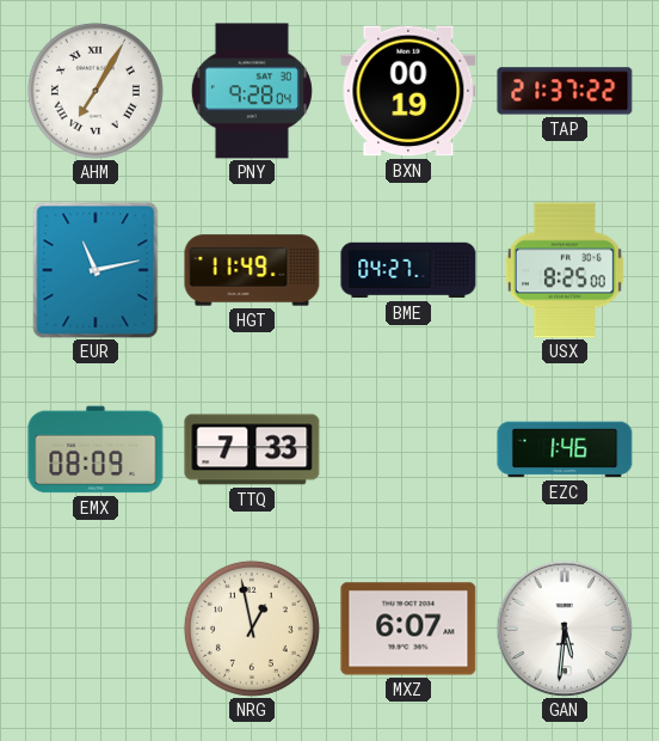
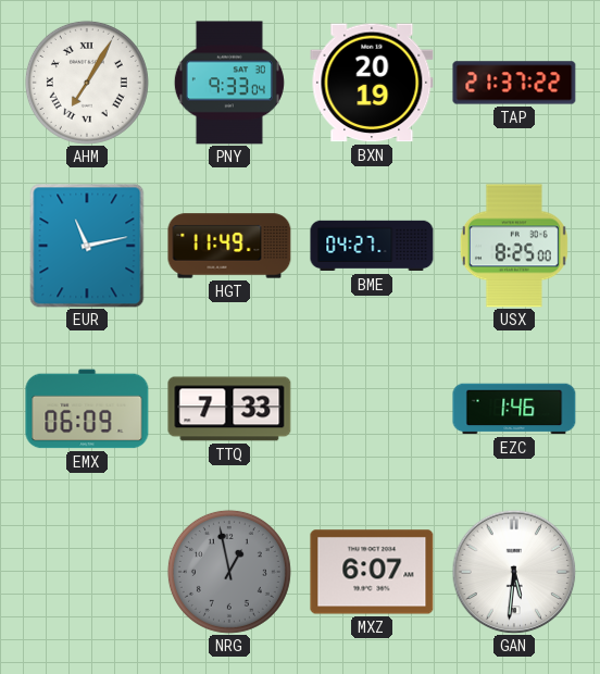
PNY: 9:28 -> 9:33
BXN: 00:19 -> 20:19
EMX: 08:09 -> 06:09
NRG dial: cream -> grey
